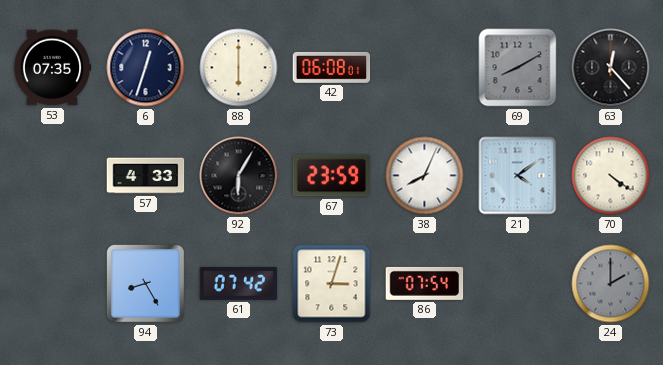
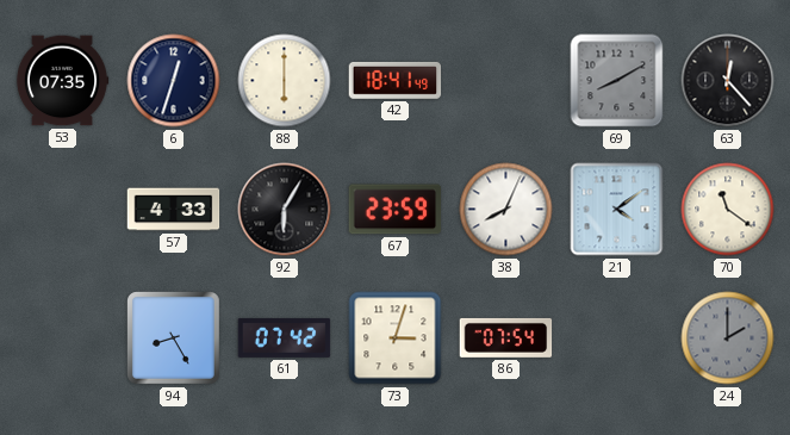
42: 06:08 -> 18:41
70: 4:21 -> 11:21
